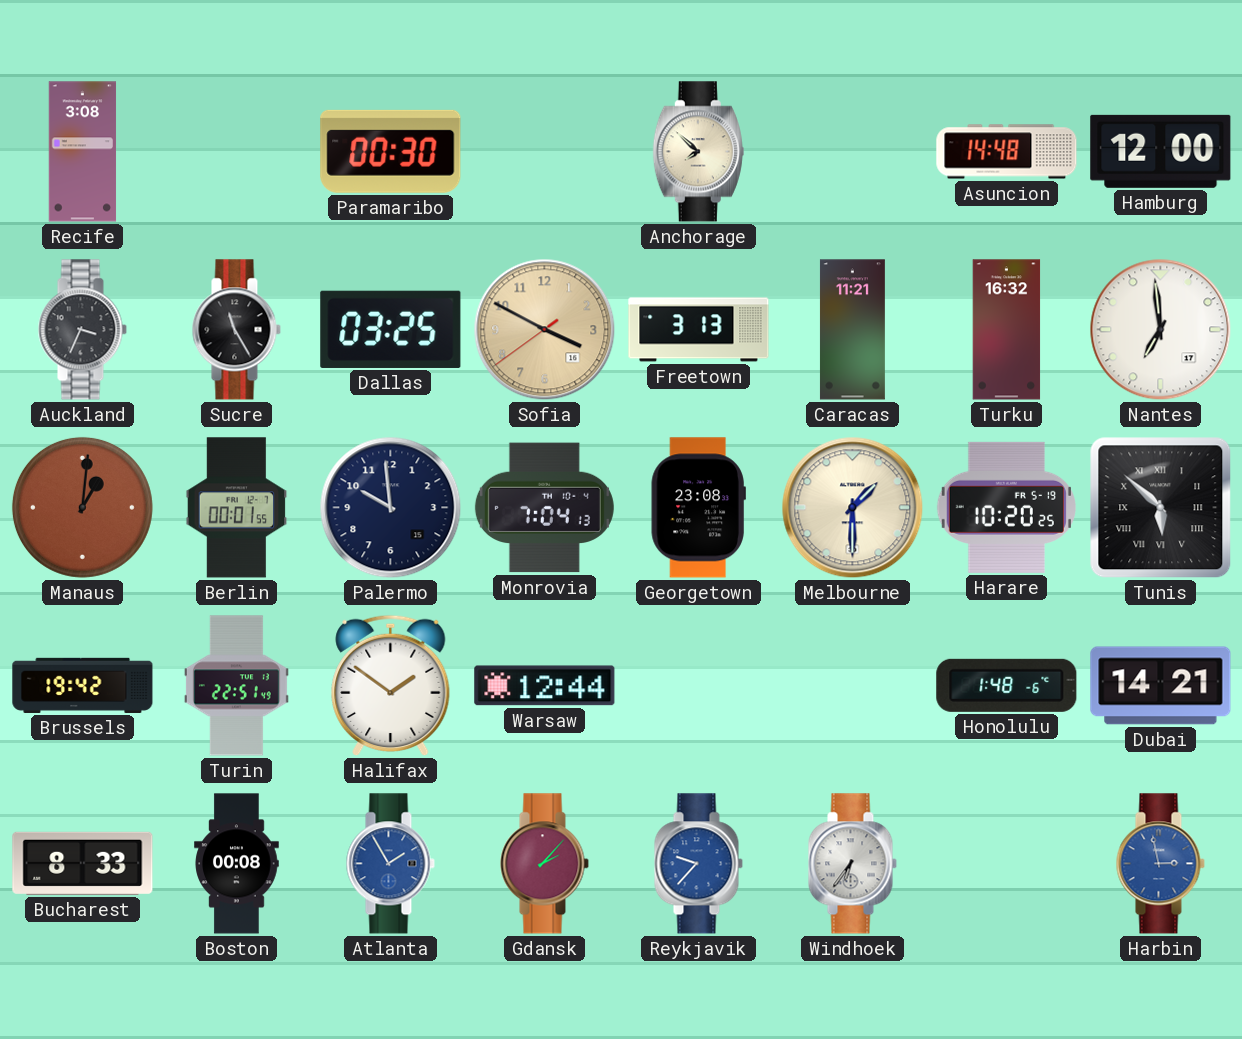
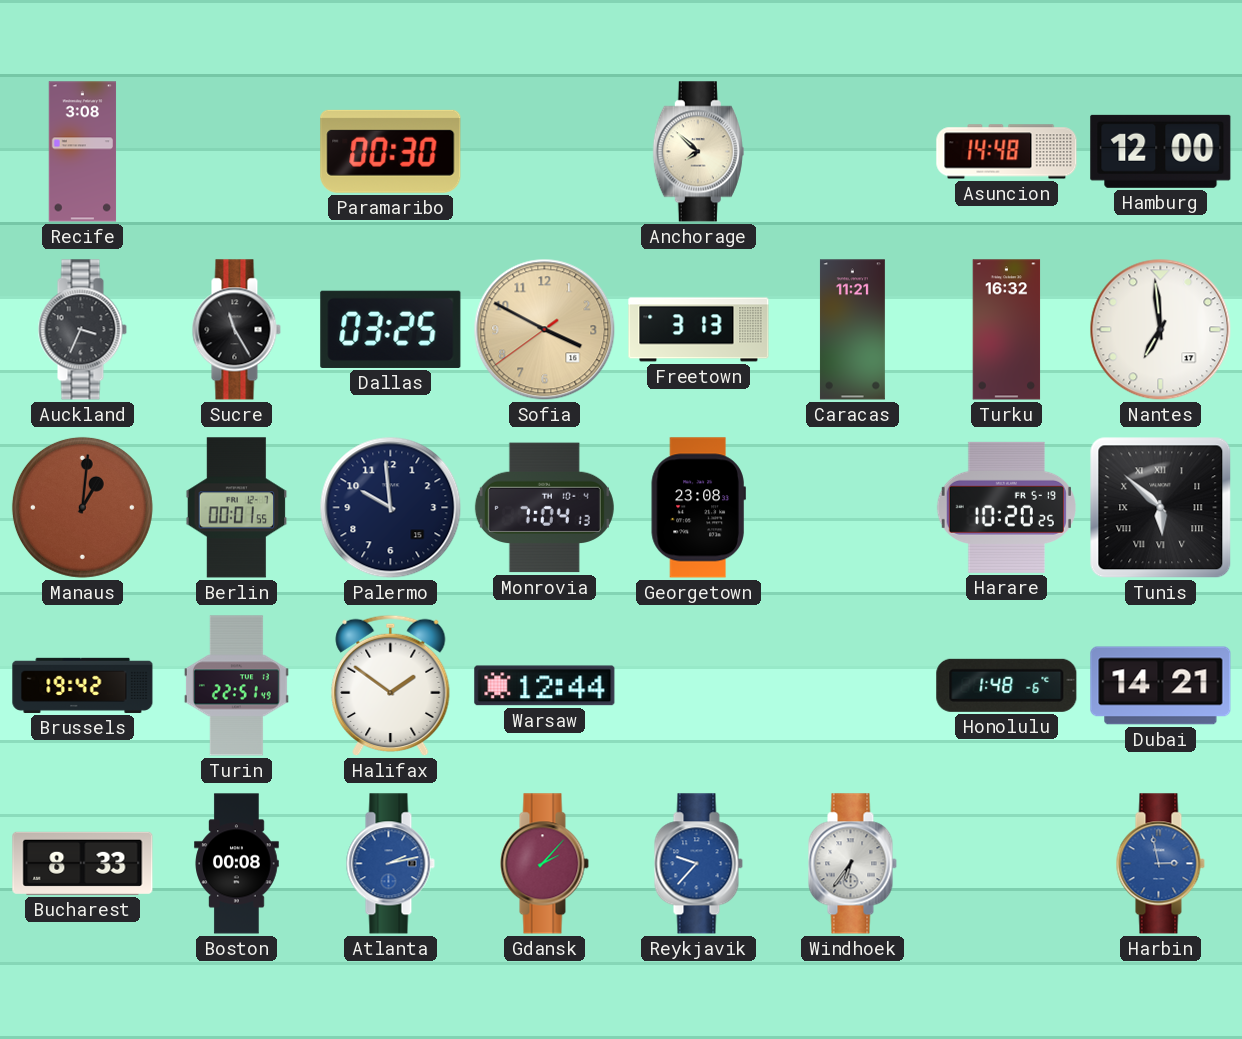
Melbourne: 1:30 -> none
Atlanta: 1:55 -> 2:13
